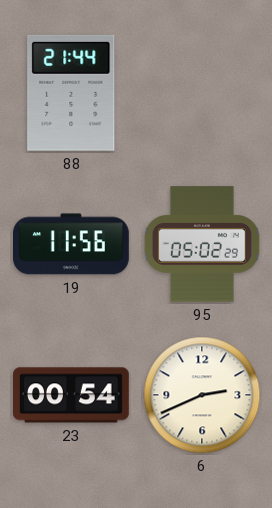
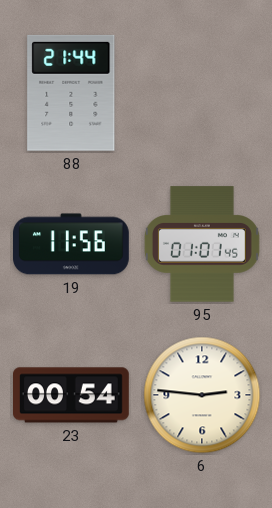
95: 05:02 -> 01:01
6: 2:41 -> 2:46
